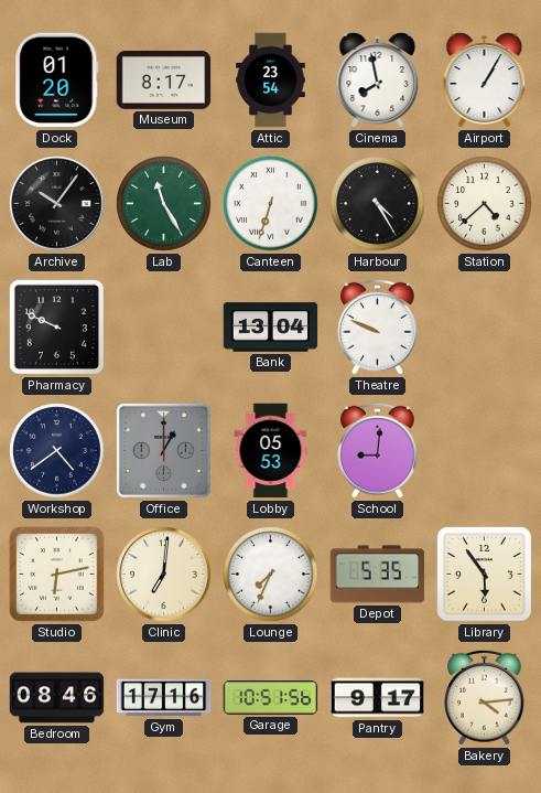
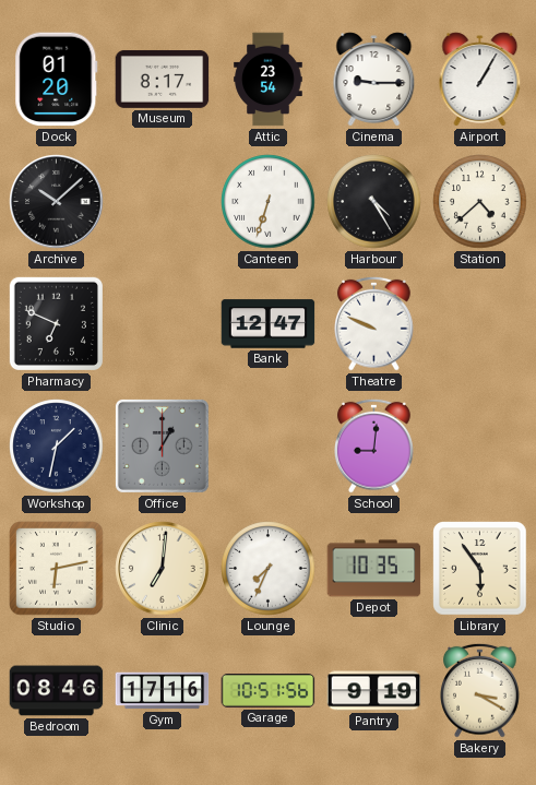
Cinema: 7:58 -> 9:15
Archive: 10:06 -> 10:08
Lab: 11:25 -> none
Pharmacy: 9:49 -> 6:49
Bank: 13:04 -> 12:47
Workshop: 4:39 -> 1:32
Lobby: 05:53 -> none
Depot: 5:35 -> 10:35
Pantry: 9:17 -> 9:19
Bakery: 4:14 -> 3:20
